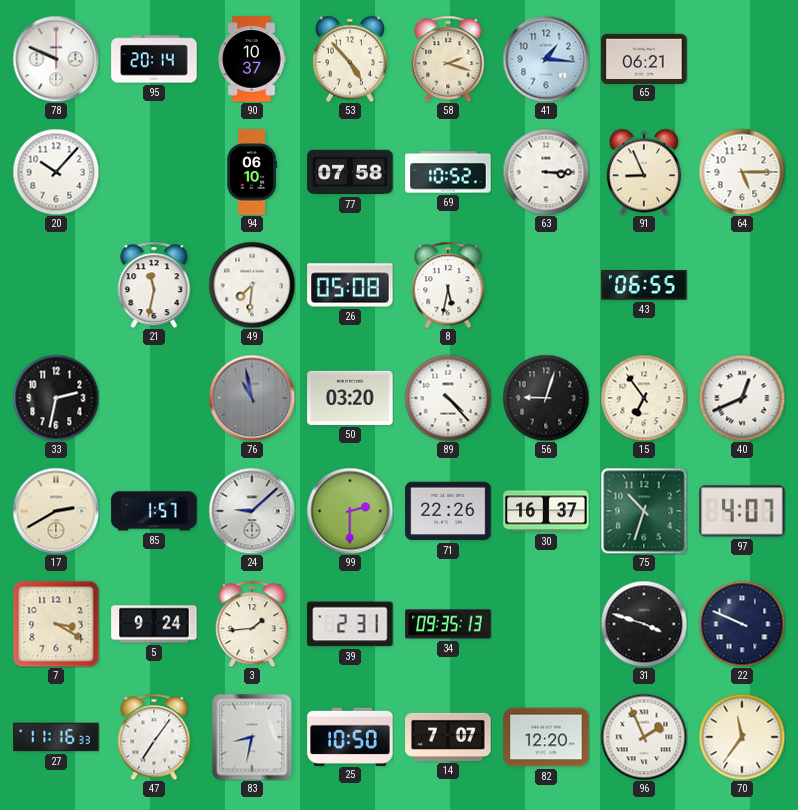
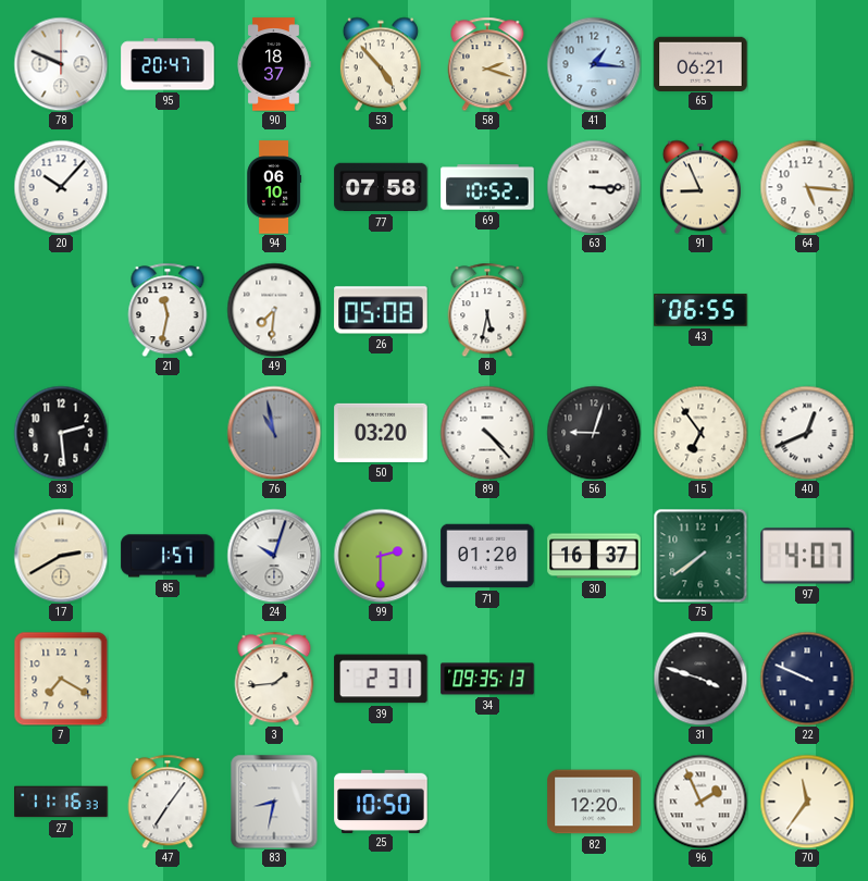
95: 20:14 -> 20:47
90: 10:37 -> 18:37
64: 5:15 -> 5:16
33: 2:32 -> 2:29
24: 9:08 -> 10:03
71: 22:26 -> 01:20
75: 10:33 -> 7:39
7: 3:20 -> 7:20
5: 9:24 -> none
14: 7:07 -> none
